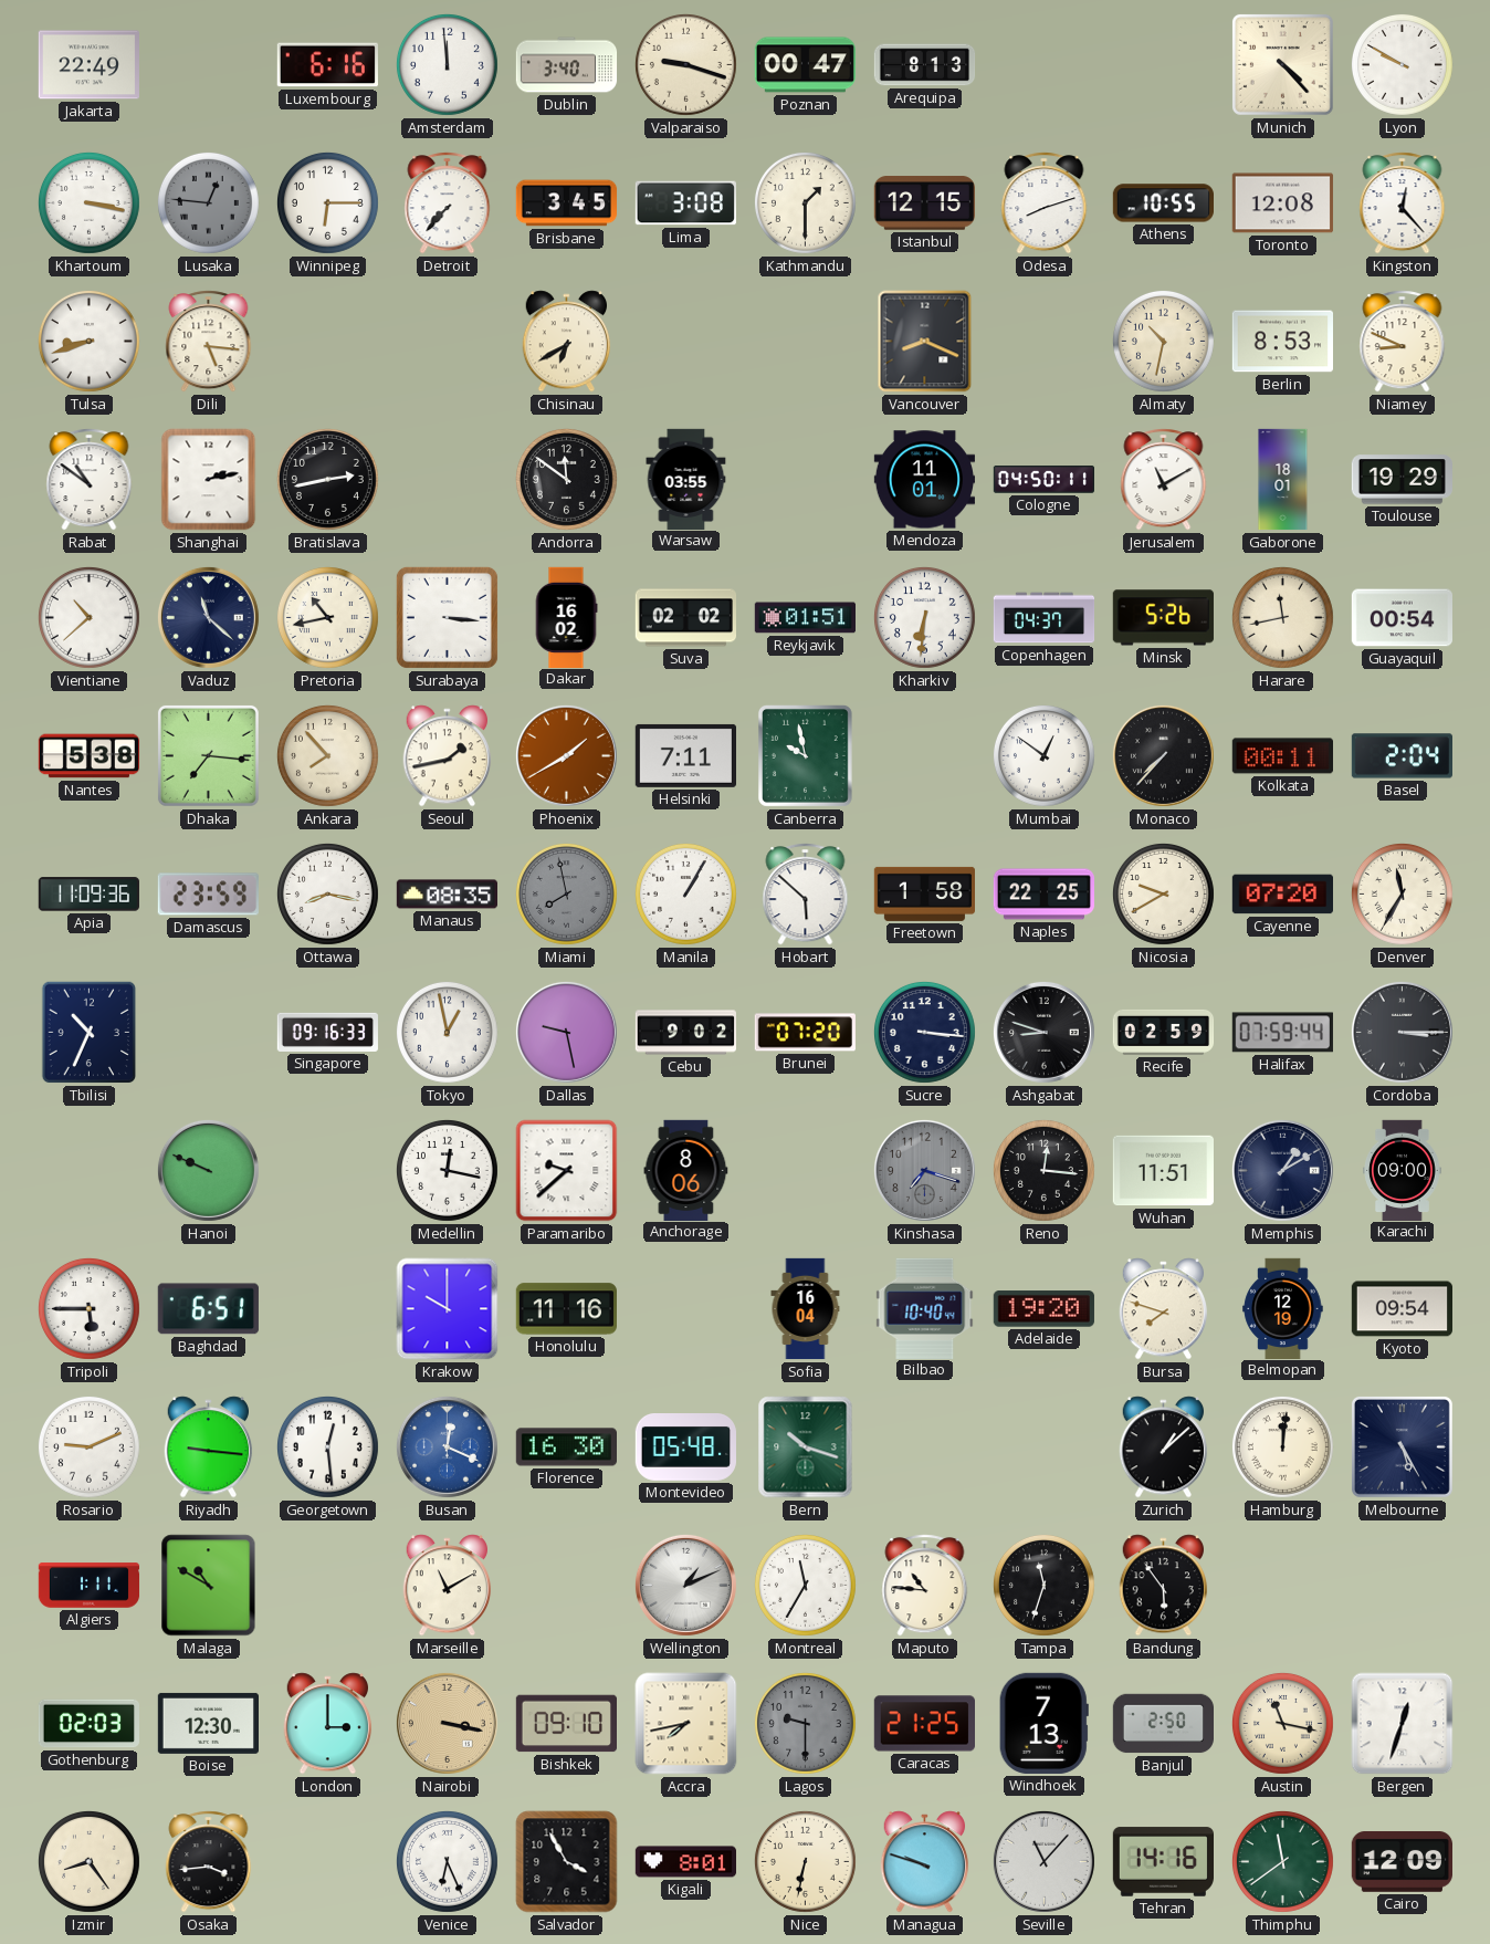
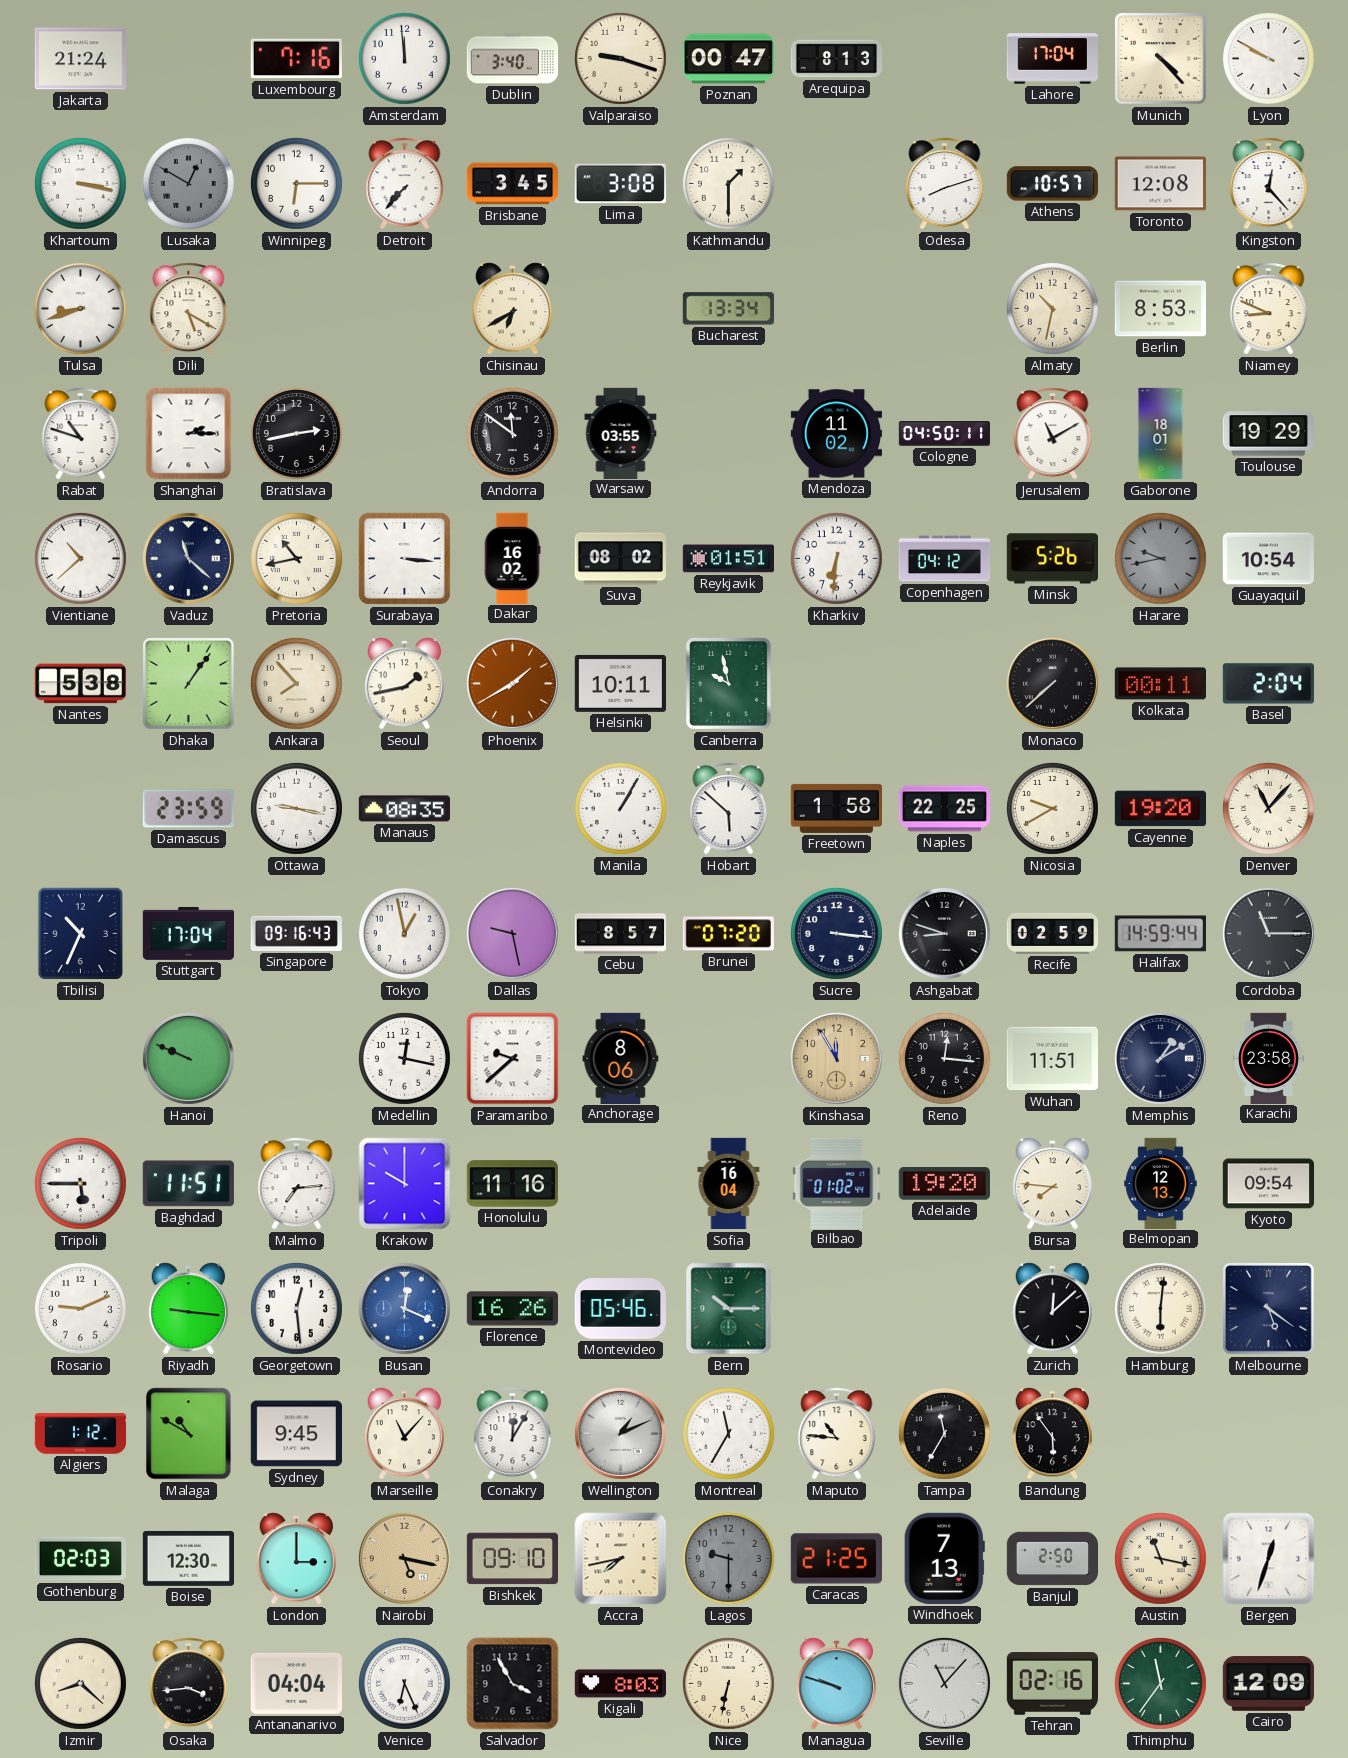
Jakarta: 22:49 -> 21:24
Luxembourg: 6:16 -> 7:16
Lahore: none -> 17:04
Lusaka: 12:46 -> 12:50
Istanbul: 12:15 -> none
Athens: 10:55 -> 10:57
Dili: 5:16 -> 5:20
Bucharest: none -> 13:34
Vancouver: 8:19 -> none
Rabat: 10:51 -> 10:48
Shanghai: 2:13 -> 2:15
Mendoza: 11:01 -> 11:02
Suva: 02:02 -> 08:02
Copenhagen: 04:37 -> 04:12
Harare: 11:43 -> 9:43
Harare dial: cream -> grey
Guayaquil: 00:54 -> 10:54
Dhaka: 7:16 -> 1:06
Helsinki: 7:11 -> 10:11
Mumbai: 12:51 -> none
Monaco: 7:37 -> 7:38
Apia: 11:09 -> none
Ottawa: 8:17 -> 9:17
Miami: 7:58 -> none
Cayenne: 07:20 -> 19:20
Denver: 11:35 -> 11:07
Stuttgart: none -> 17:04
Singapore: 09:16:33 -> 09:16:43
Cebu: 9:02 -> 8:57
Halifax: 07:59 -> 14:59
Cordoba: 3:15 -> 11:15
Kinshasa: 7:18 -> 11:55
Kinshasa dial: grey -> champagne
Karachi: 09:00 -> 23:58
Baghdad: 6:51 -> 11:51
Malmo: none -> 7:14
Bilbao: 10:40 -> 01:02
Bursa: 7:48 -> 7:46
Belmopan: 12:19 -> 12:13
Florence: 16:30 -> 16:26
Montevideo: 05:48 -> 05:46
Bern: 10:18 -> 10:15
Zurich: 1:08 -> 12:08
Hamburg: 12:01 -> 6:01
Melbourne: 5:25 -> 5:21
Algiers: 1:11 -> 1:12
Sydney: none -> 9:45
Marseille: 11:10 -> 11:07
Conakry: none -> 12:05
Tampa: 11:33 -> 11:35
Nairobi: 3:17 -> 5:17
Izmir: 8:24 -> 8:22
Antananarivo: none -> 04:04
Kigali: 8:01 -> 8:03
Tehran: 14:16 -> 02:16
Thimphu: 11:39 -> 11:36
